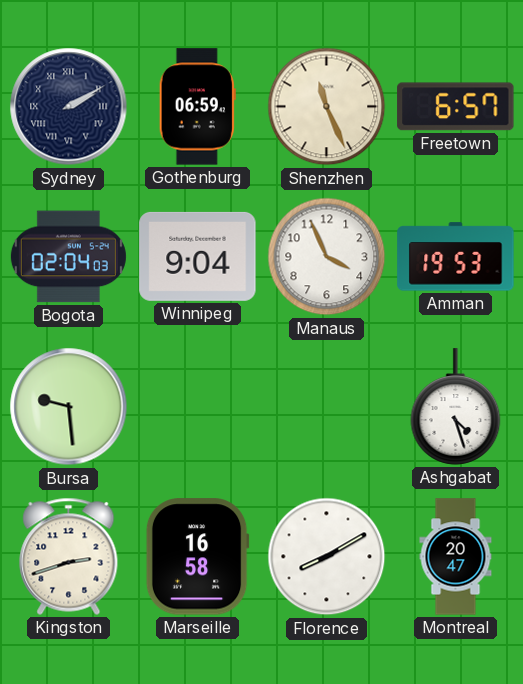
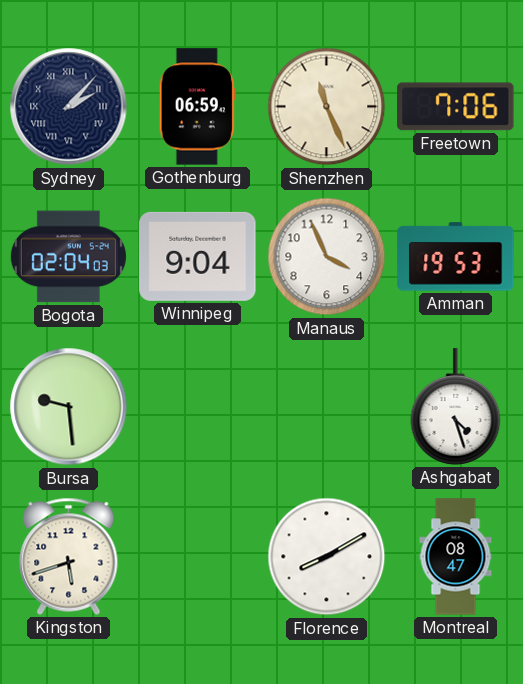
Sydney: 2:10 -> 2:07
Freetown: 6:57 -> 7:06
Kingston: 2:42 -> 5:42
Marseille: 16:58 -> none
Montreal: 20:47 -> 08:47
